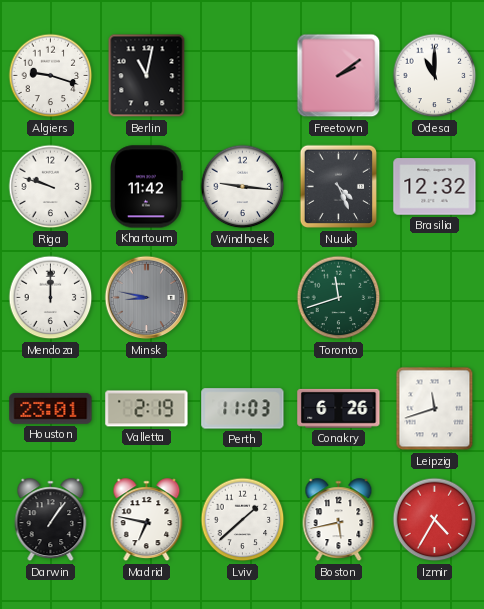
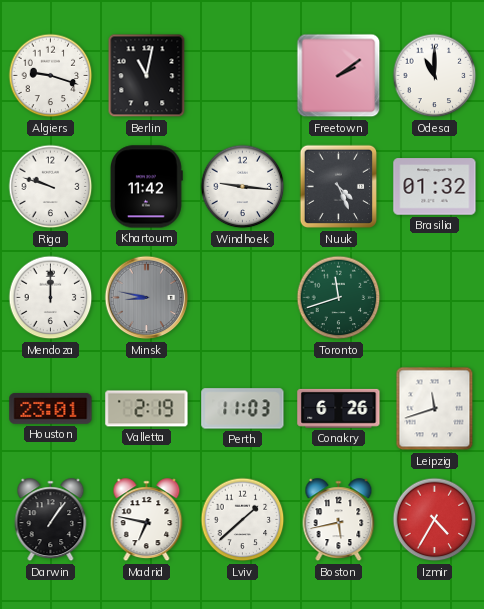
Brasilia: 12:32 -> 01:32
